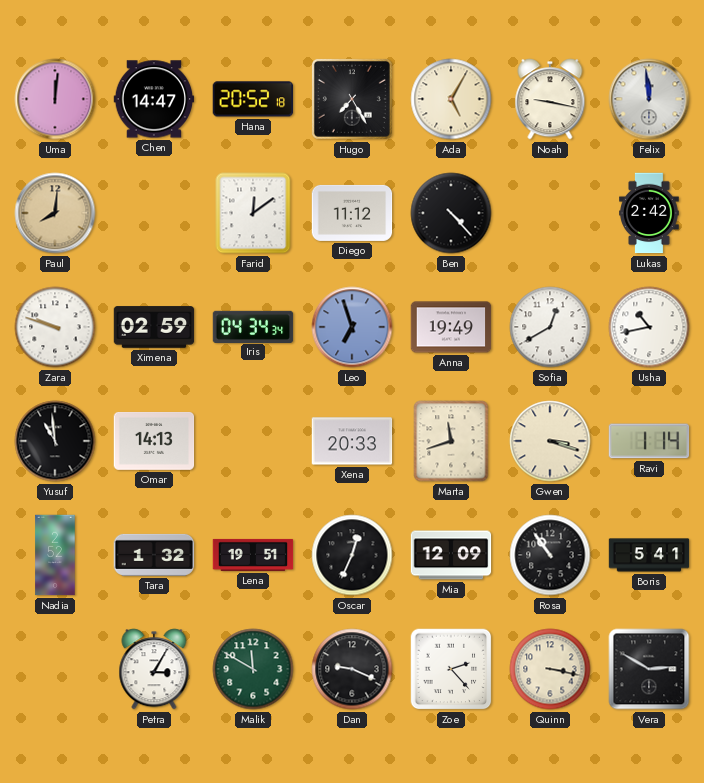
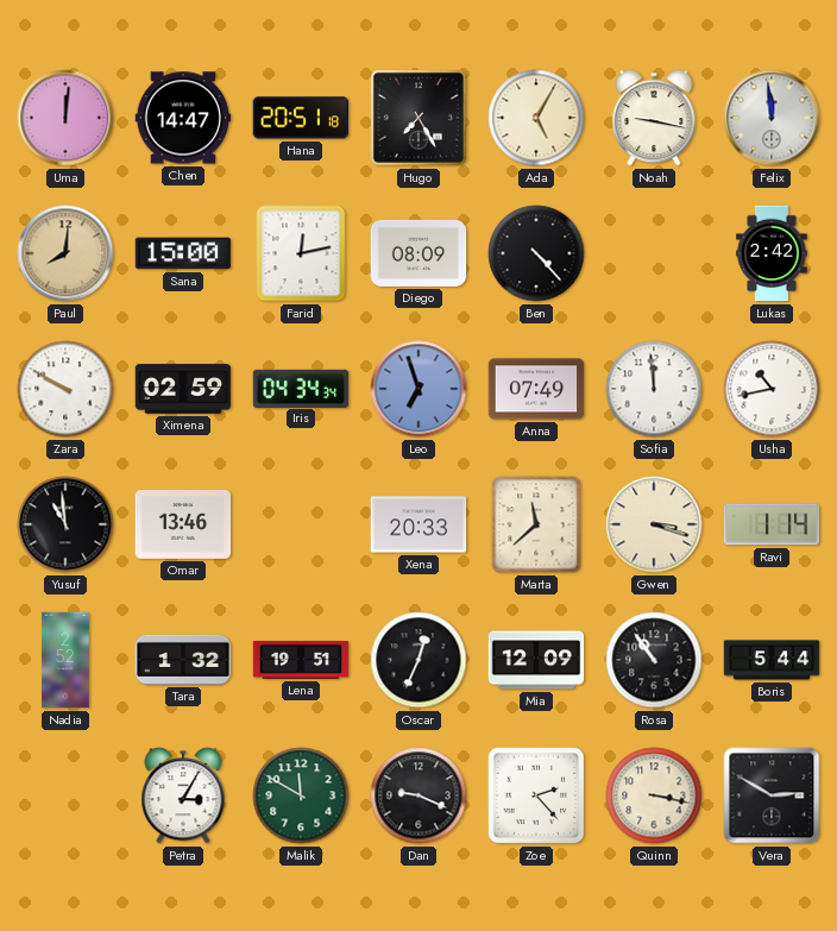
Hana: 20:52 -> 20:51
Sana: none -> 15:00
Farid: 12:09 -> 12:13
Diego: 11:12 -> 08:09
Zara: 9:48 -> 9:50
Anna: 19:49 -> 07:49
Sofia: 12:40 -> 11:59
Omar: 14:13 -> 13:46
Marta: 11:42 -> 11:38
Boris: 5:41 -> 5:44
